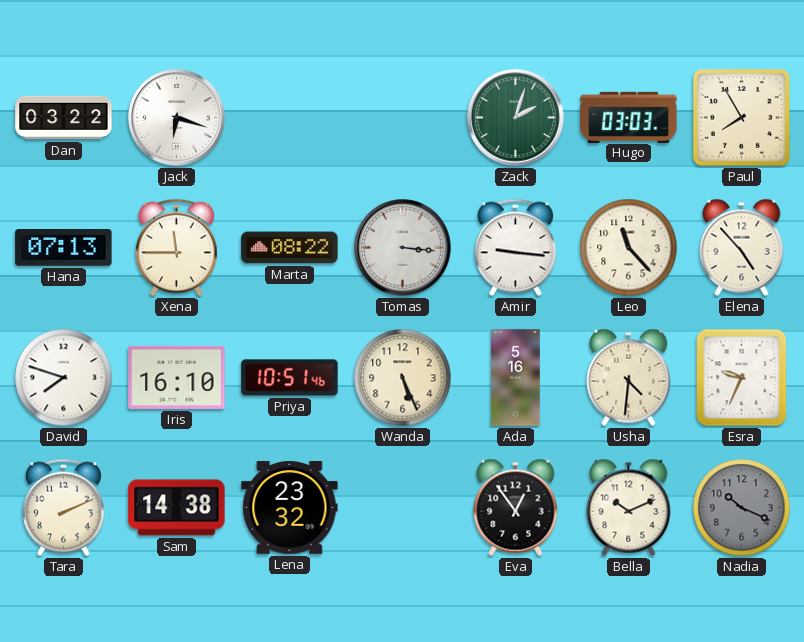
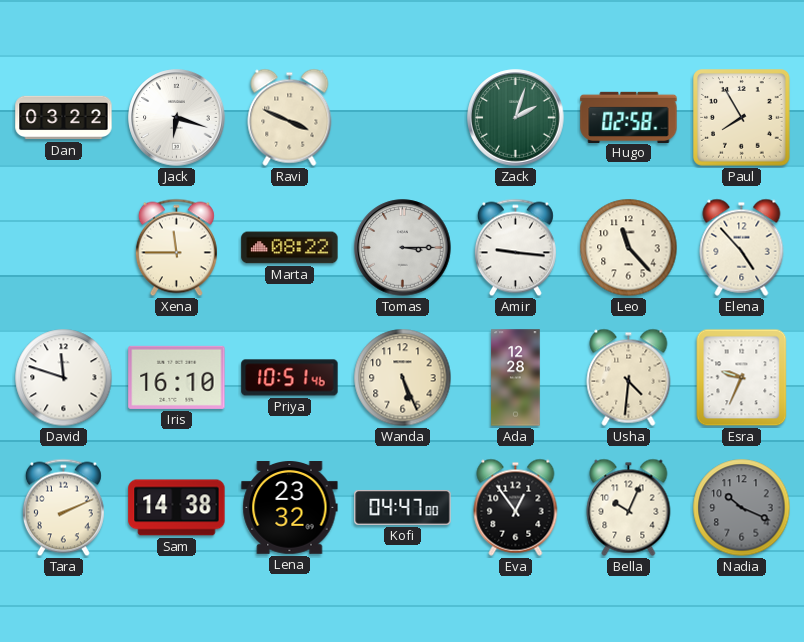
Ravi: none -> 3:49
Hugo: 03:03 -> 02:58
Hana: 07:13 -> none
Tomas: 3:16 -> 3:15
David: 7:48 -> 11:48
Ada: 5:16 -> 12:28
Kofi: none -> 04:47
Bella: 10:11 -> 10:04
